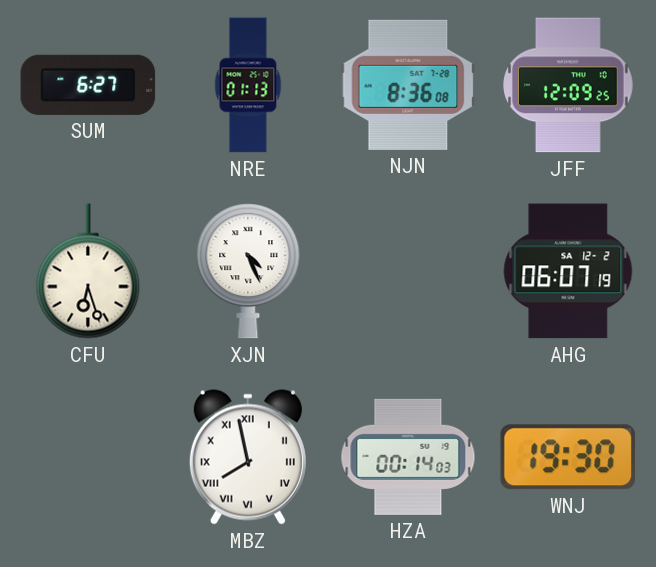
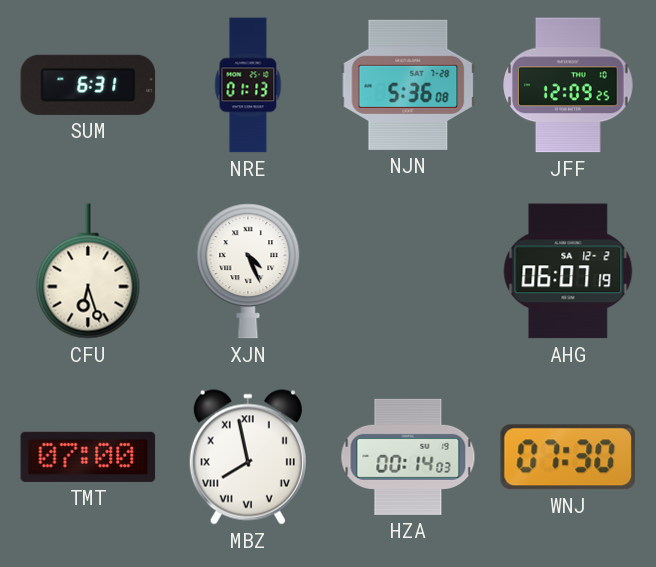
SUM: 6:27 -> 6:31
NJN: 8:36 -> 5:36
TMT: none -> 07:00
WNJ: 19:30 -> 07:30
